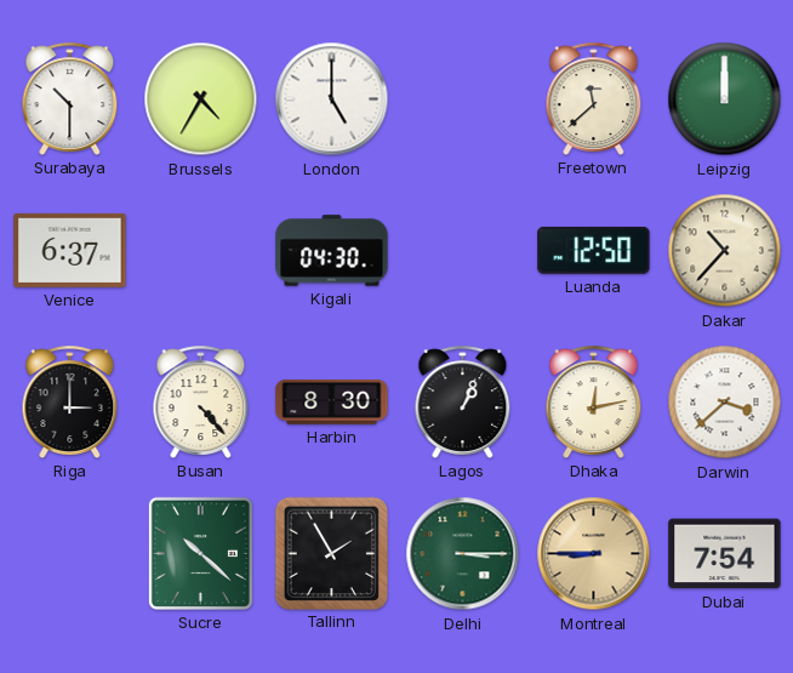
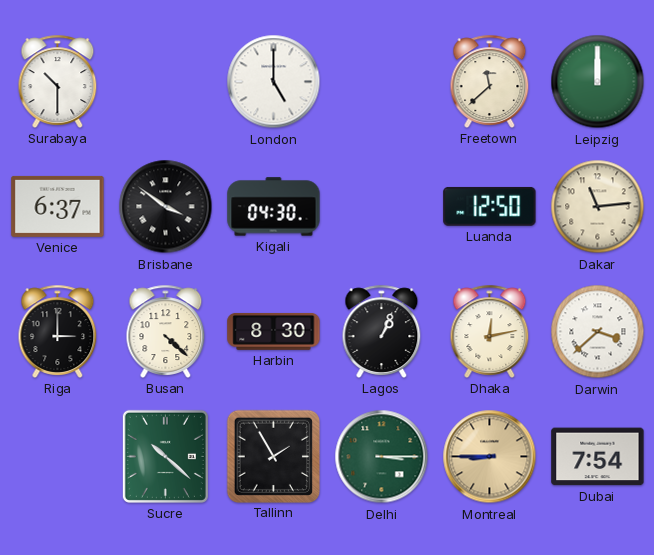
Brussels: 4:35 -> none
Brisbane: none -> 3:51
Dakar: 10:37 -> 11:14
Busan: 4:23 -> 4:22
